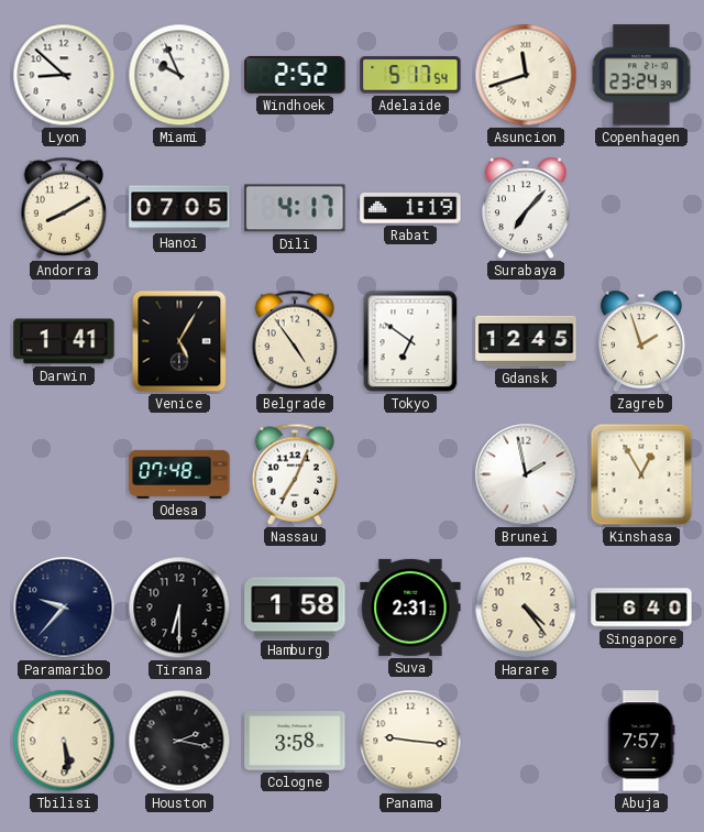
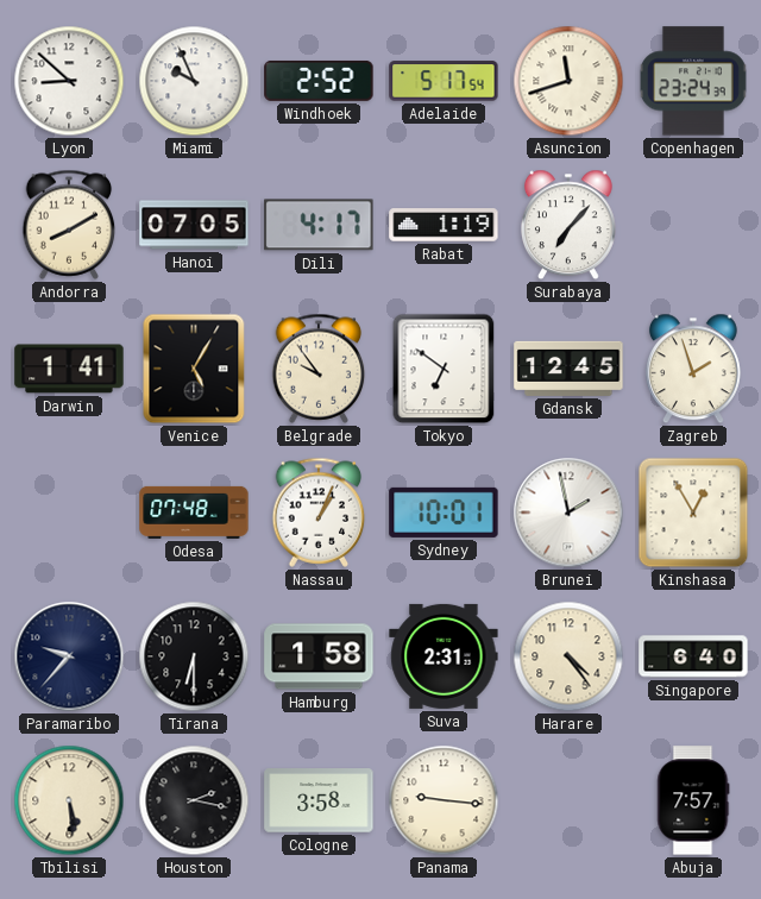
Belgrade: 4:54 -> 9:54
Nassau: 7:04 -> 1:04
Sydney: none -> 10:01
